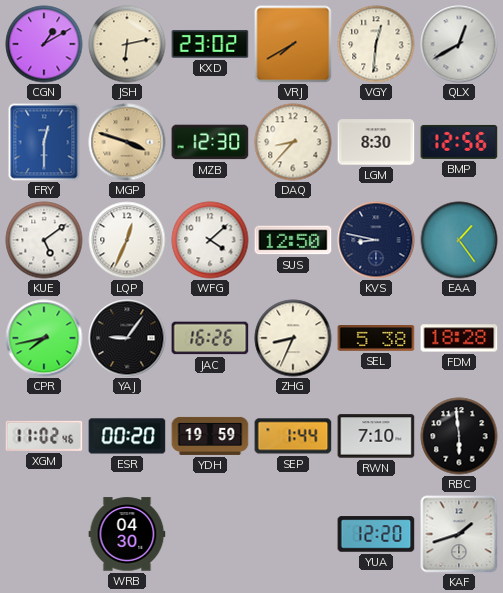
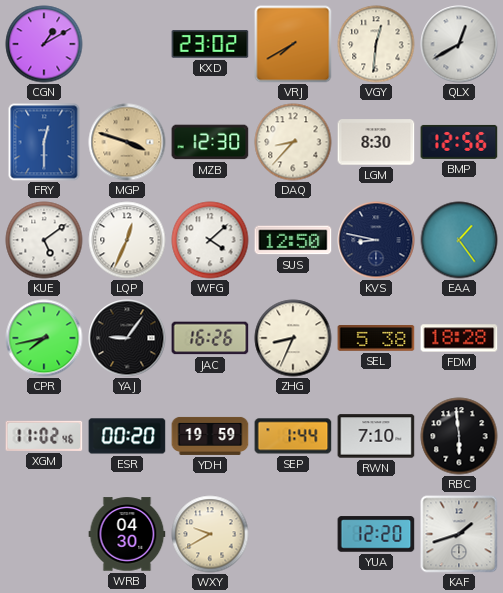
JSH: 6:13 -> none
WXY: none -> 9:40
